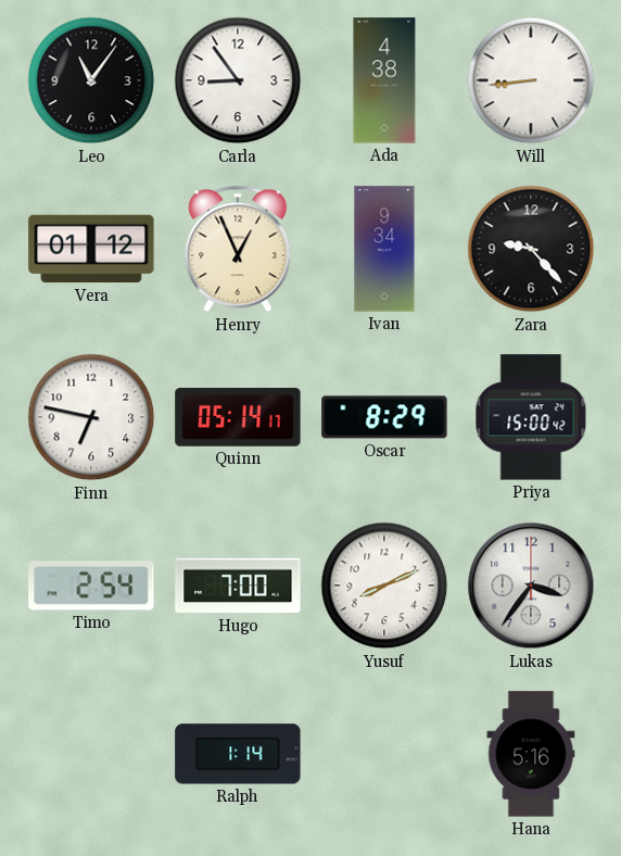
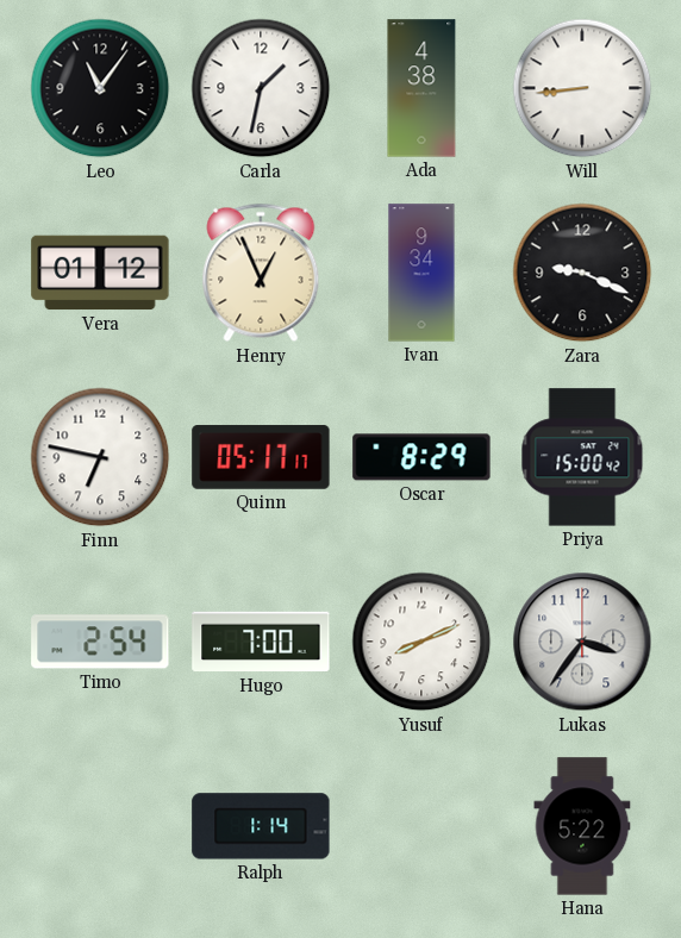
Carla: 8:54 -> 1:32
Zara: 9:23 -> 9:19
Quinn: 05:14 -> 05:17
Hana: 5:16 -> 5:22
